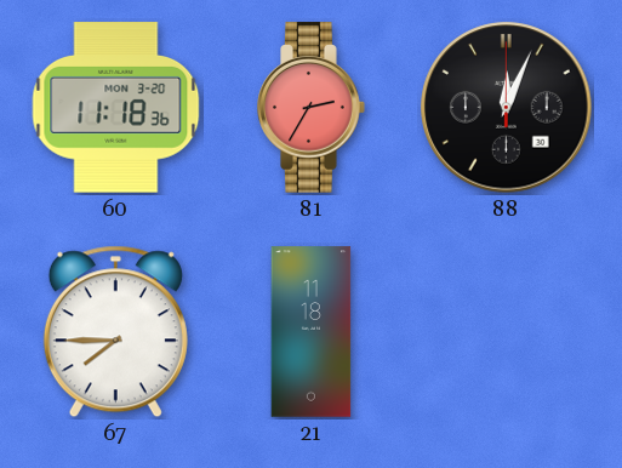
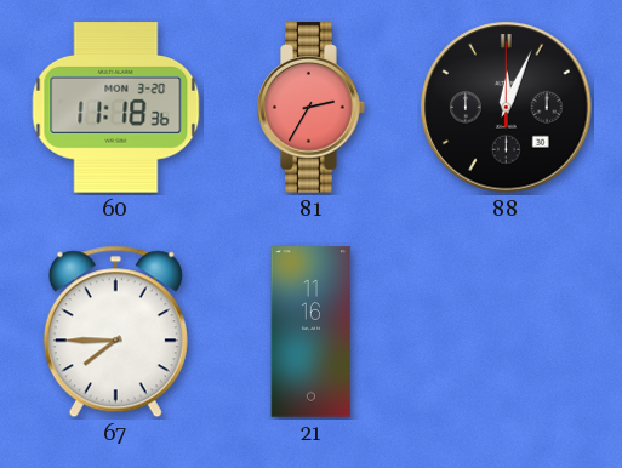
21: 11:18 -> 11:16
